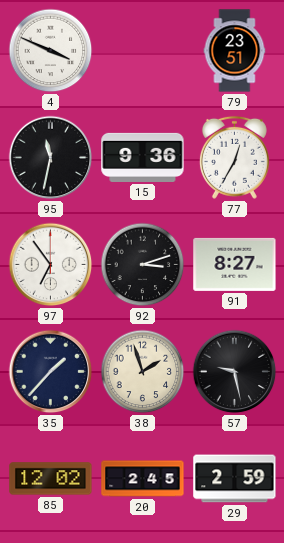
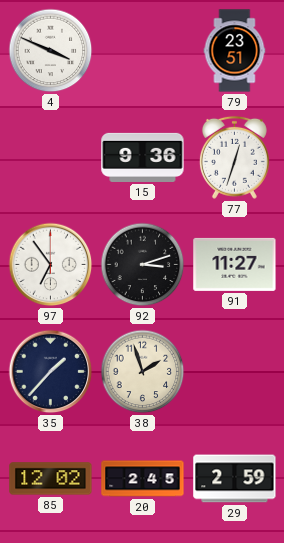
95: 11:32 -> none
77: 12:35 -> 12:33
91: 8:27 -> 11:27
57: 9:28 -> none
